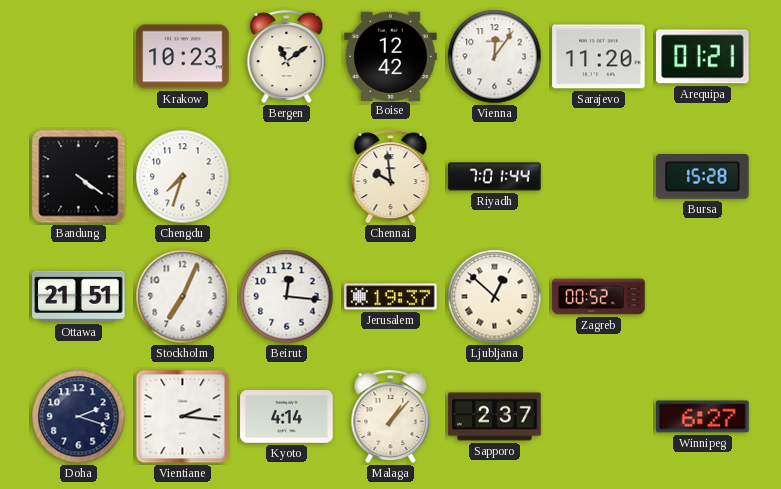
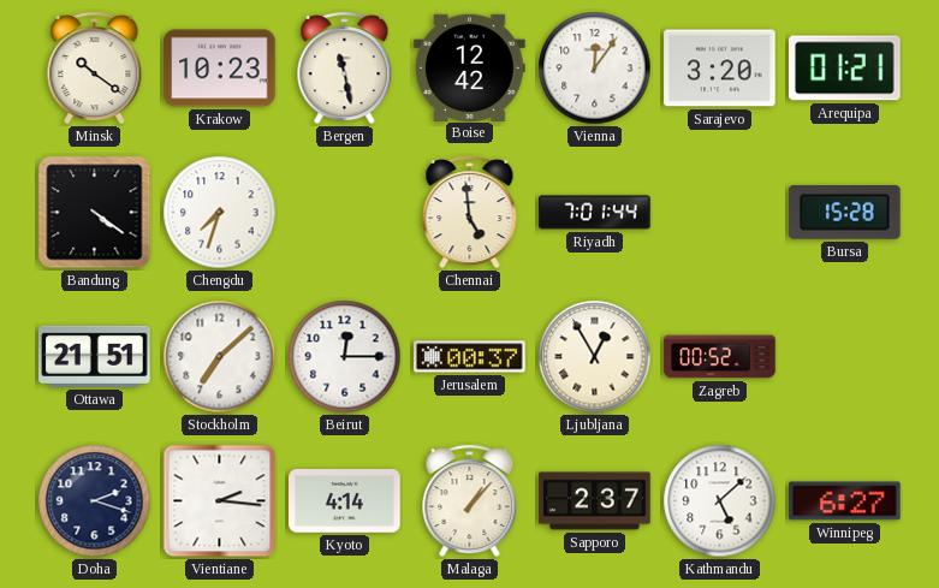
Minsk: none -> 10:21
Bergen: 11:09 -> 11:28
Sarajevo: 11:20 -> 3:20
Chennai: 9:59 -> 4:59
Stockholm: 7:04 -> 7:08
Beirut: 12:16 -> 12:15
Jerusalem: 19:37 -> 00:37
Ljubljana: 12:52 -> 12:55
Kathmandu: none -> 5:08
